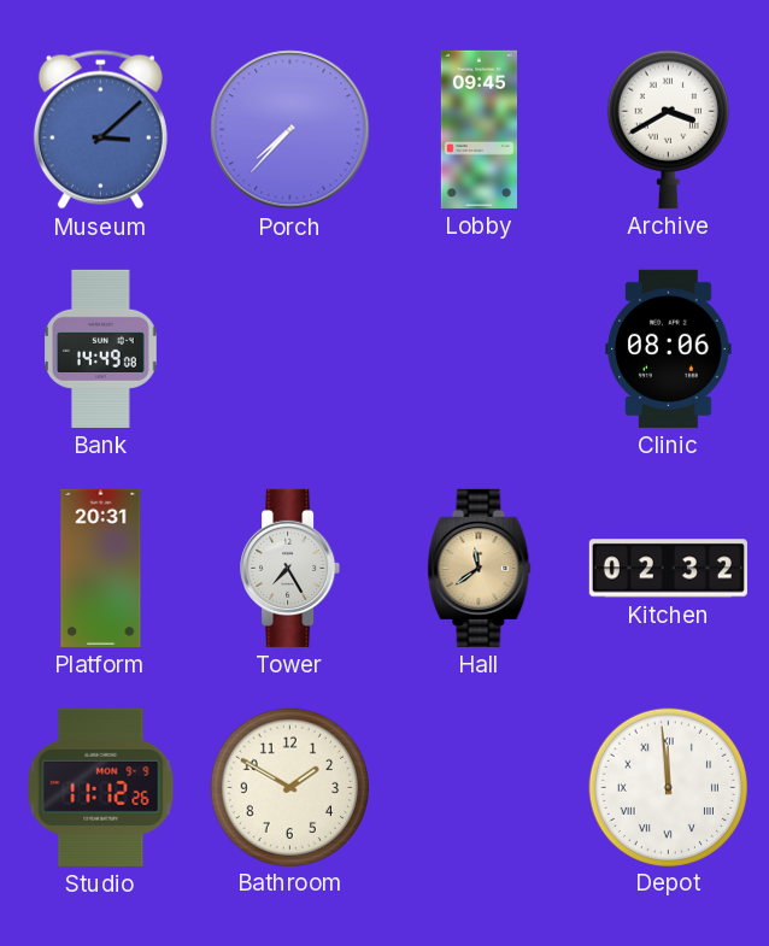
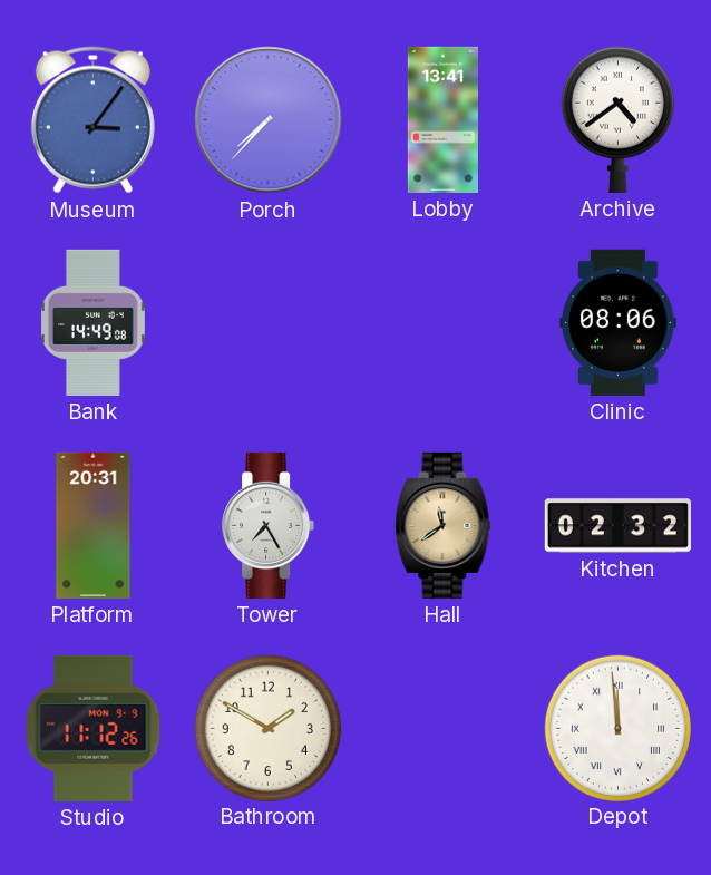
Museum: 3:08 -> 3:06
Lobby: 09:45 -> 13:41
Archive: 3:40 -> 4:39
